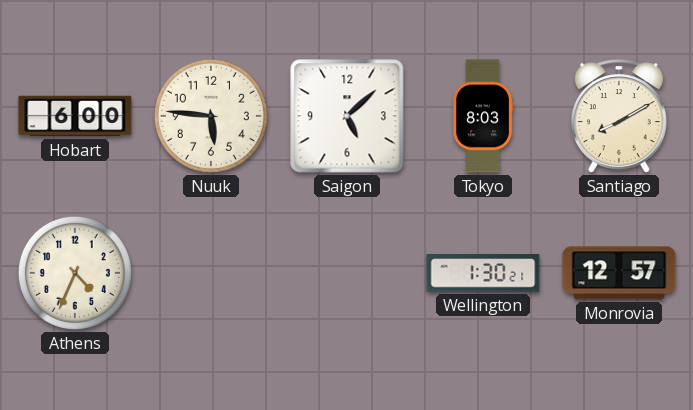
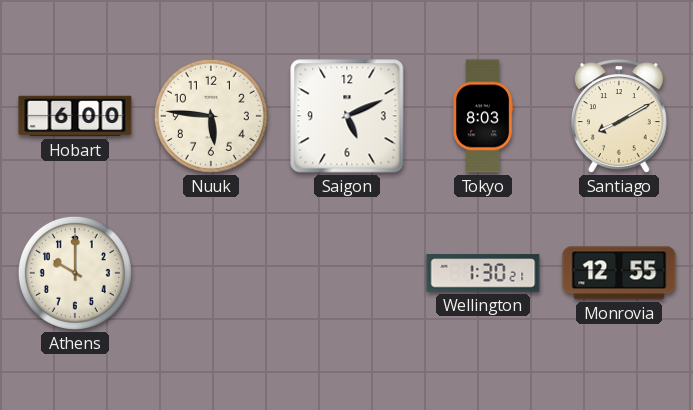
Saigon: 5:08 -> 5:11
Athens: 4:34 -> 10:00
Monrovia: 12:57 -> 12:55
